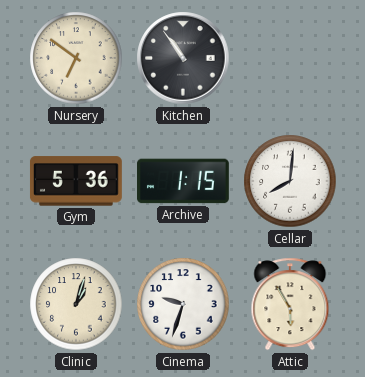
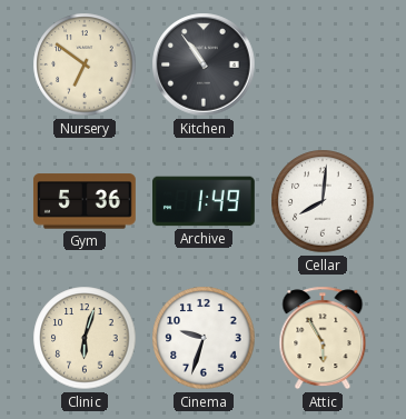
Archive: 1:15 -> 1:49
Clinic: 1:03 -> 6:03
